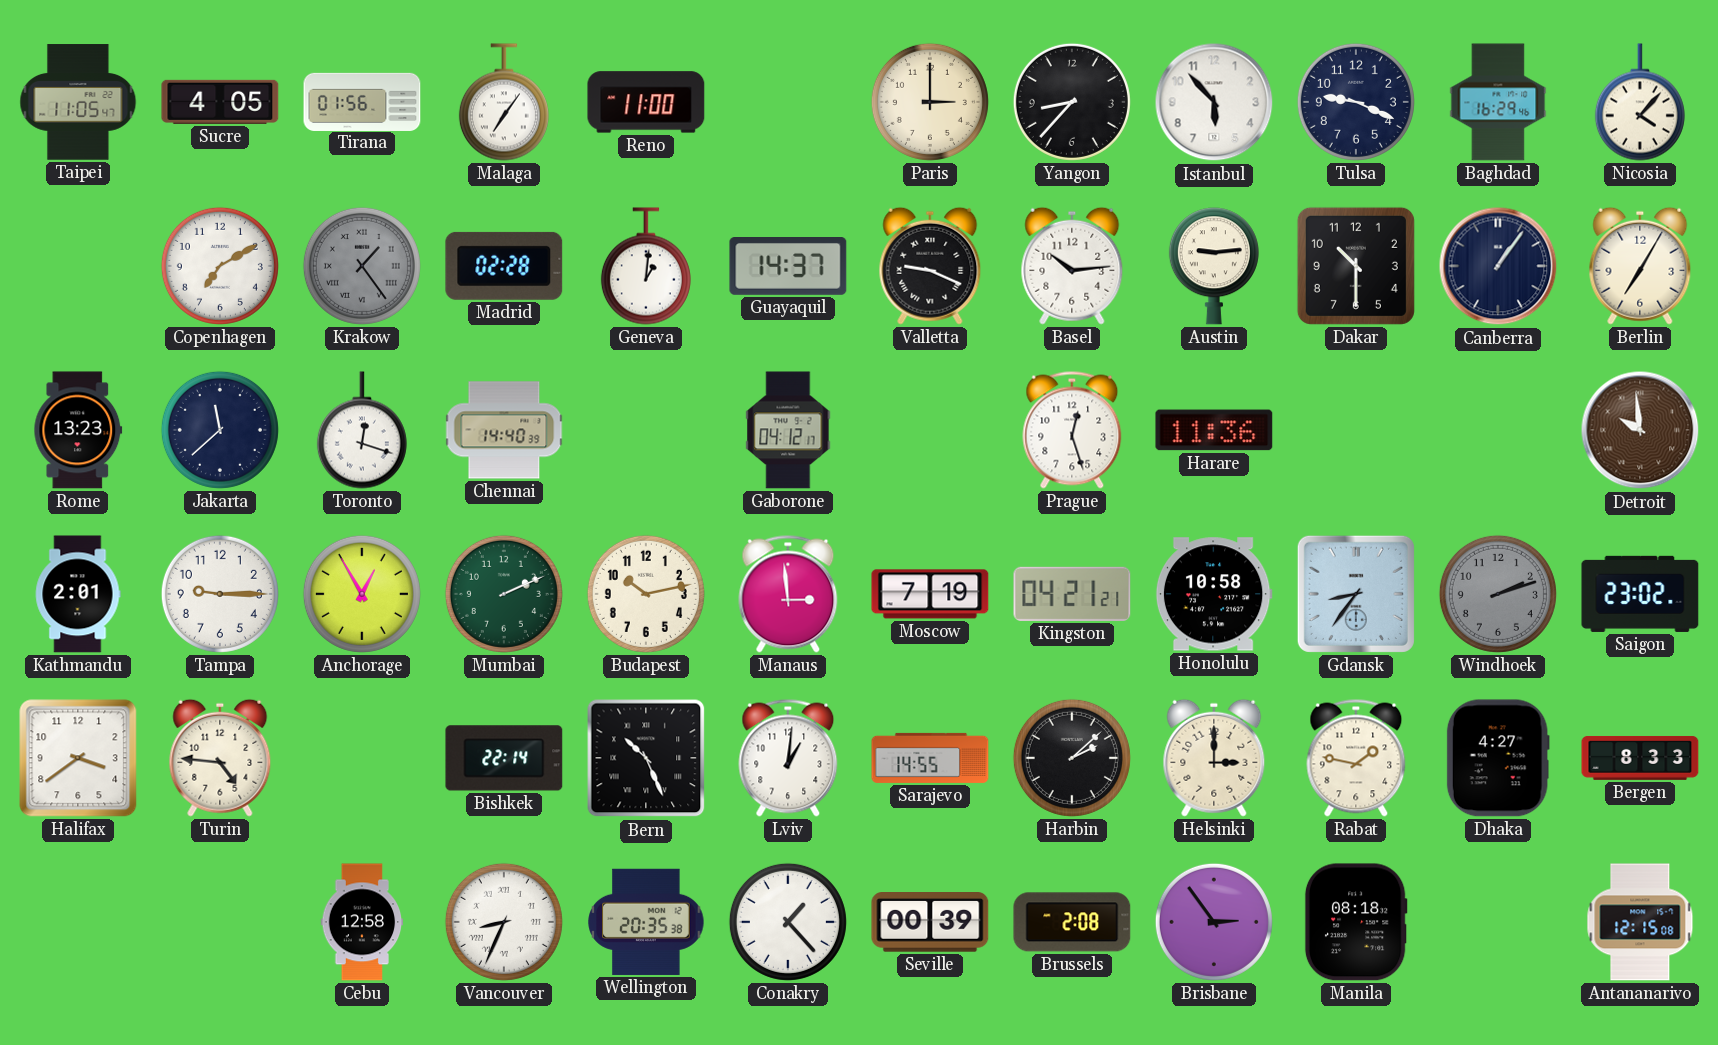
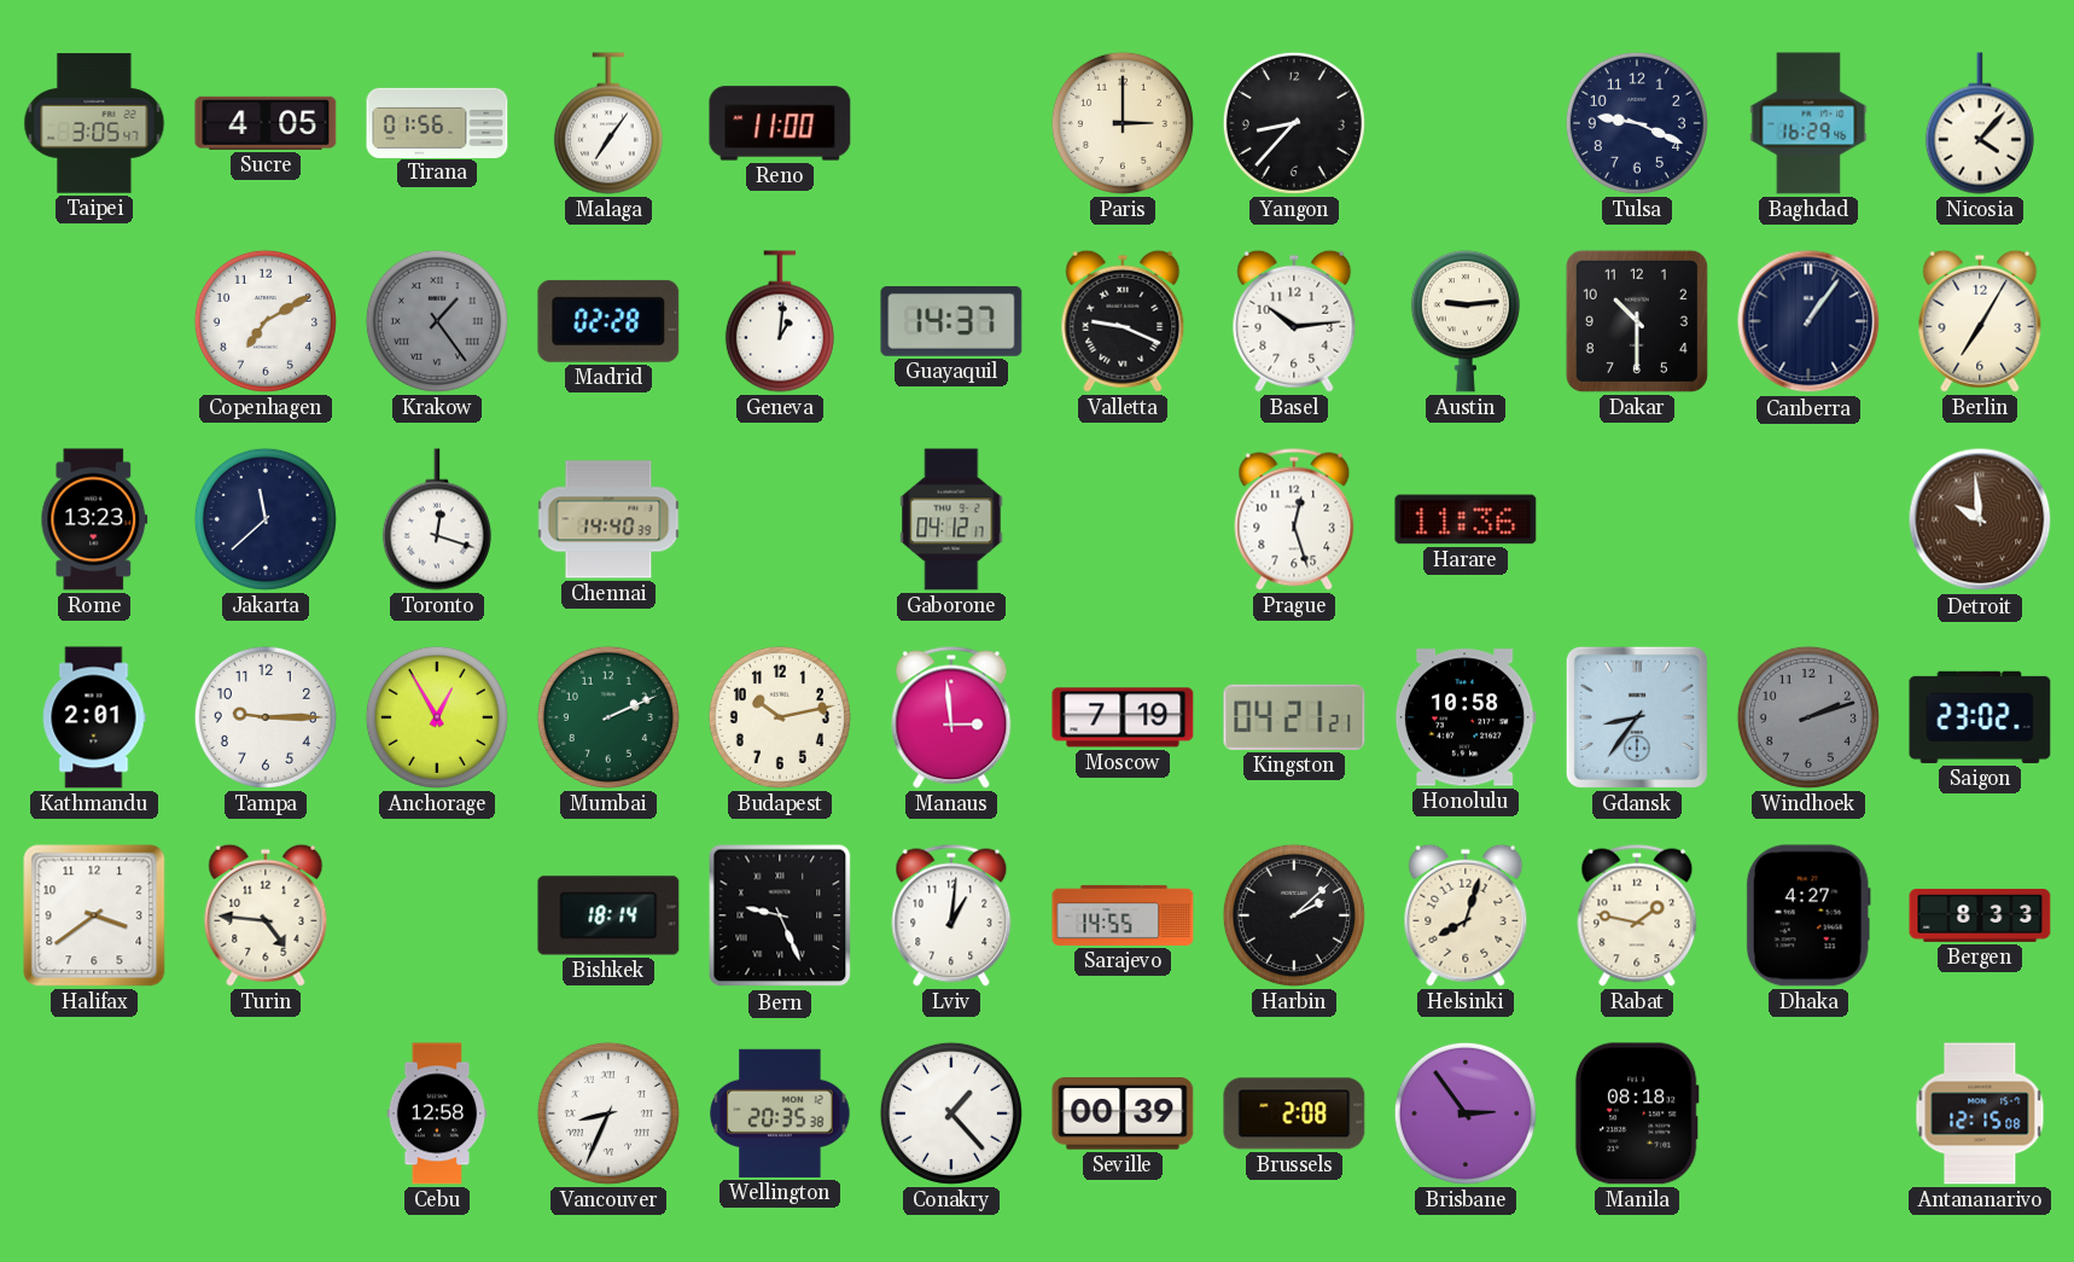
Taipei: 11:05 -> 3:05
Istanbul: 5:53 -> none
Bishkek: 22:14 -> 18:14
Bern: 10:26 -> 9:26
Helsinki: 3:00 -> 8:03
